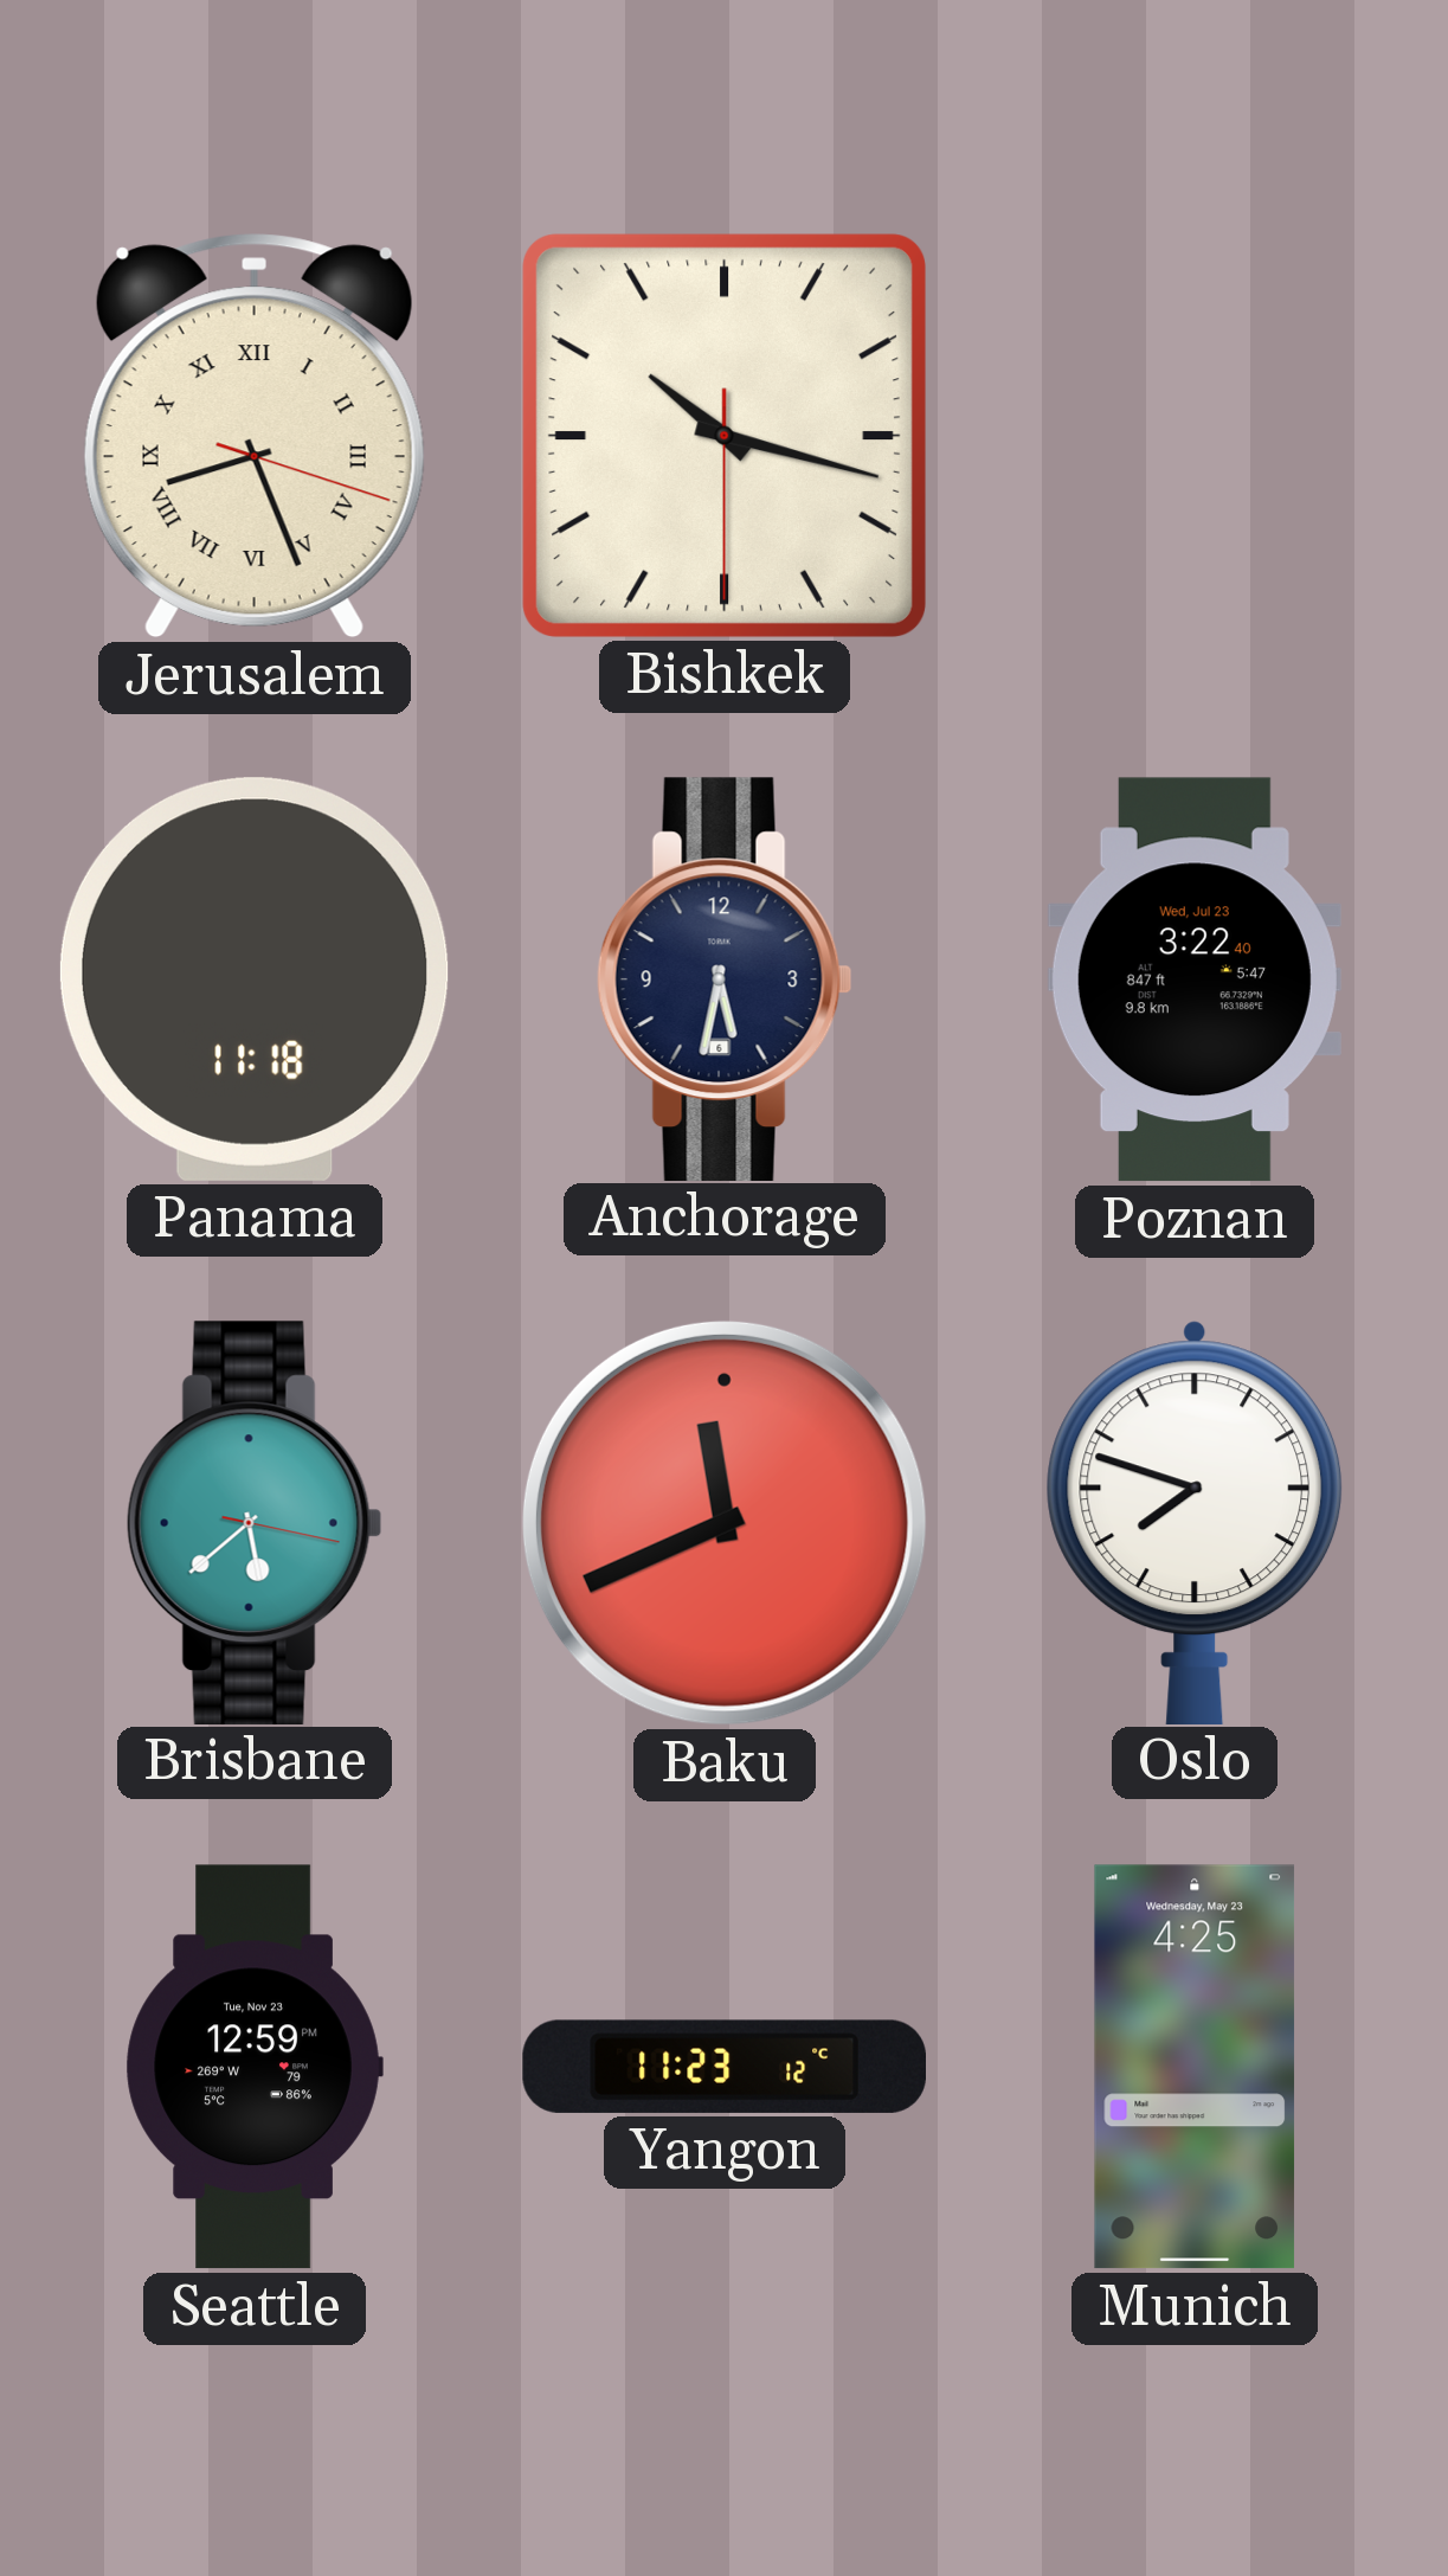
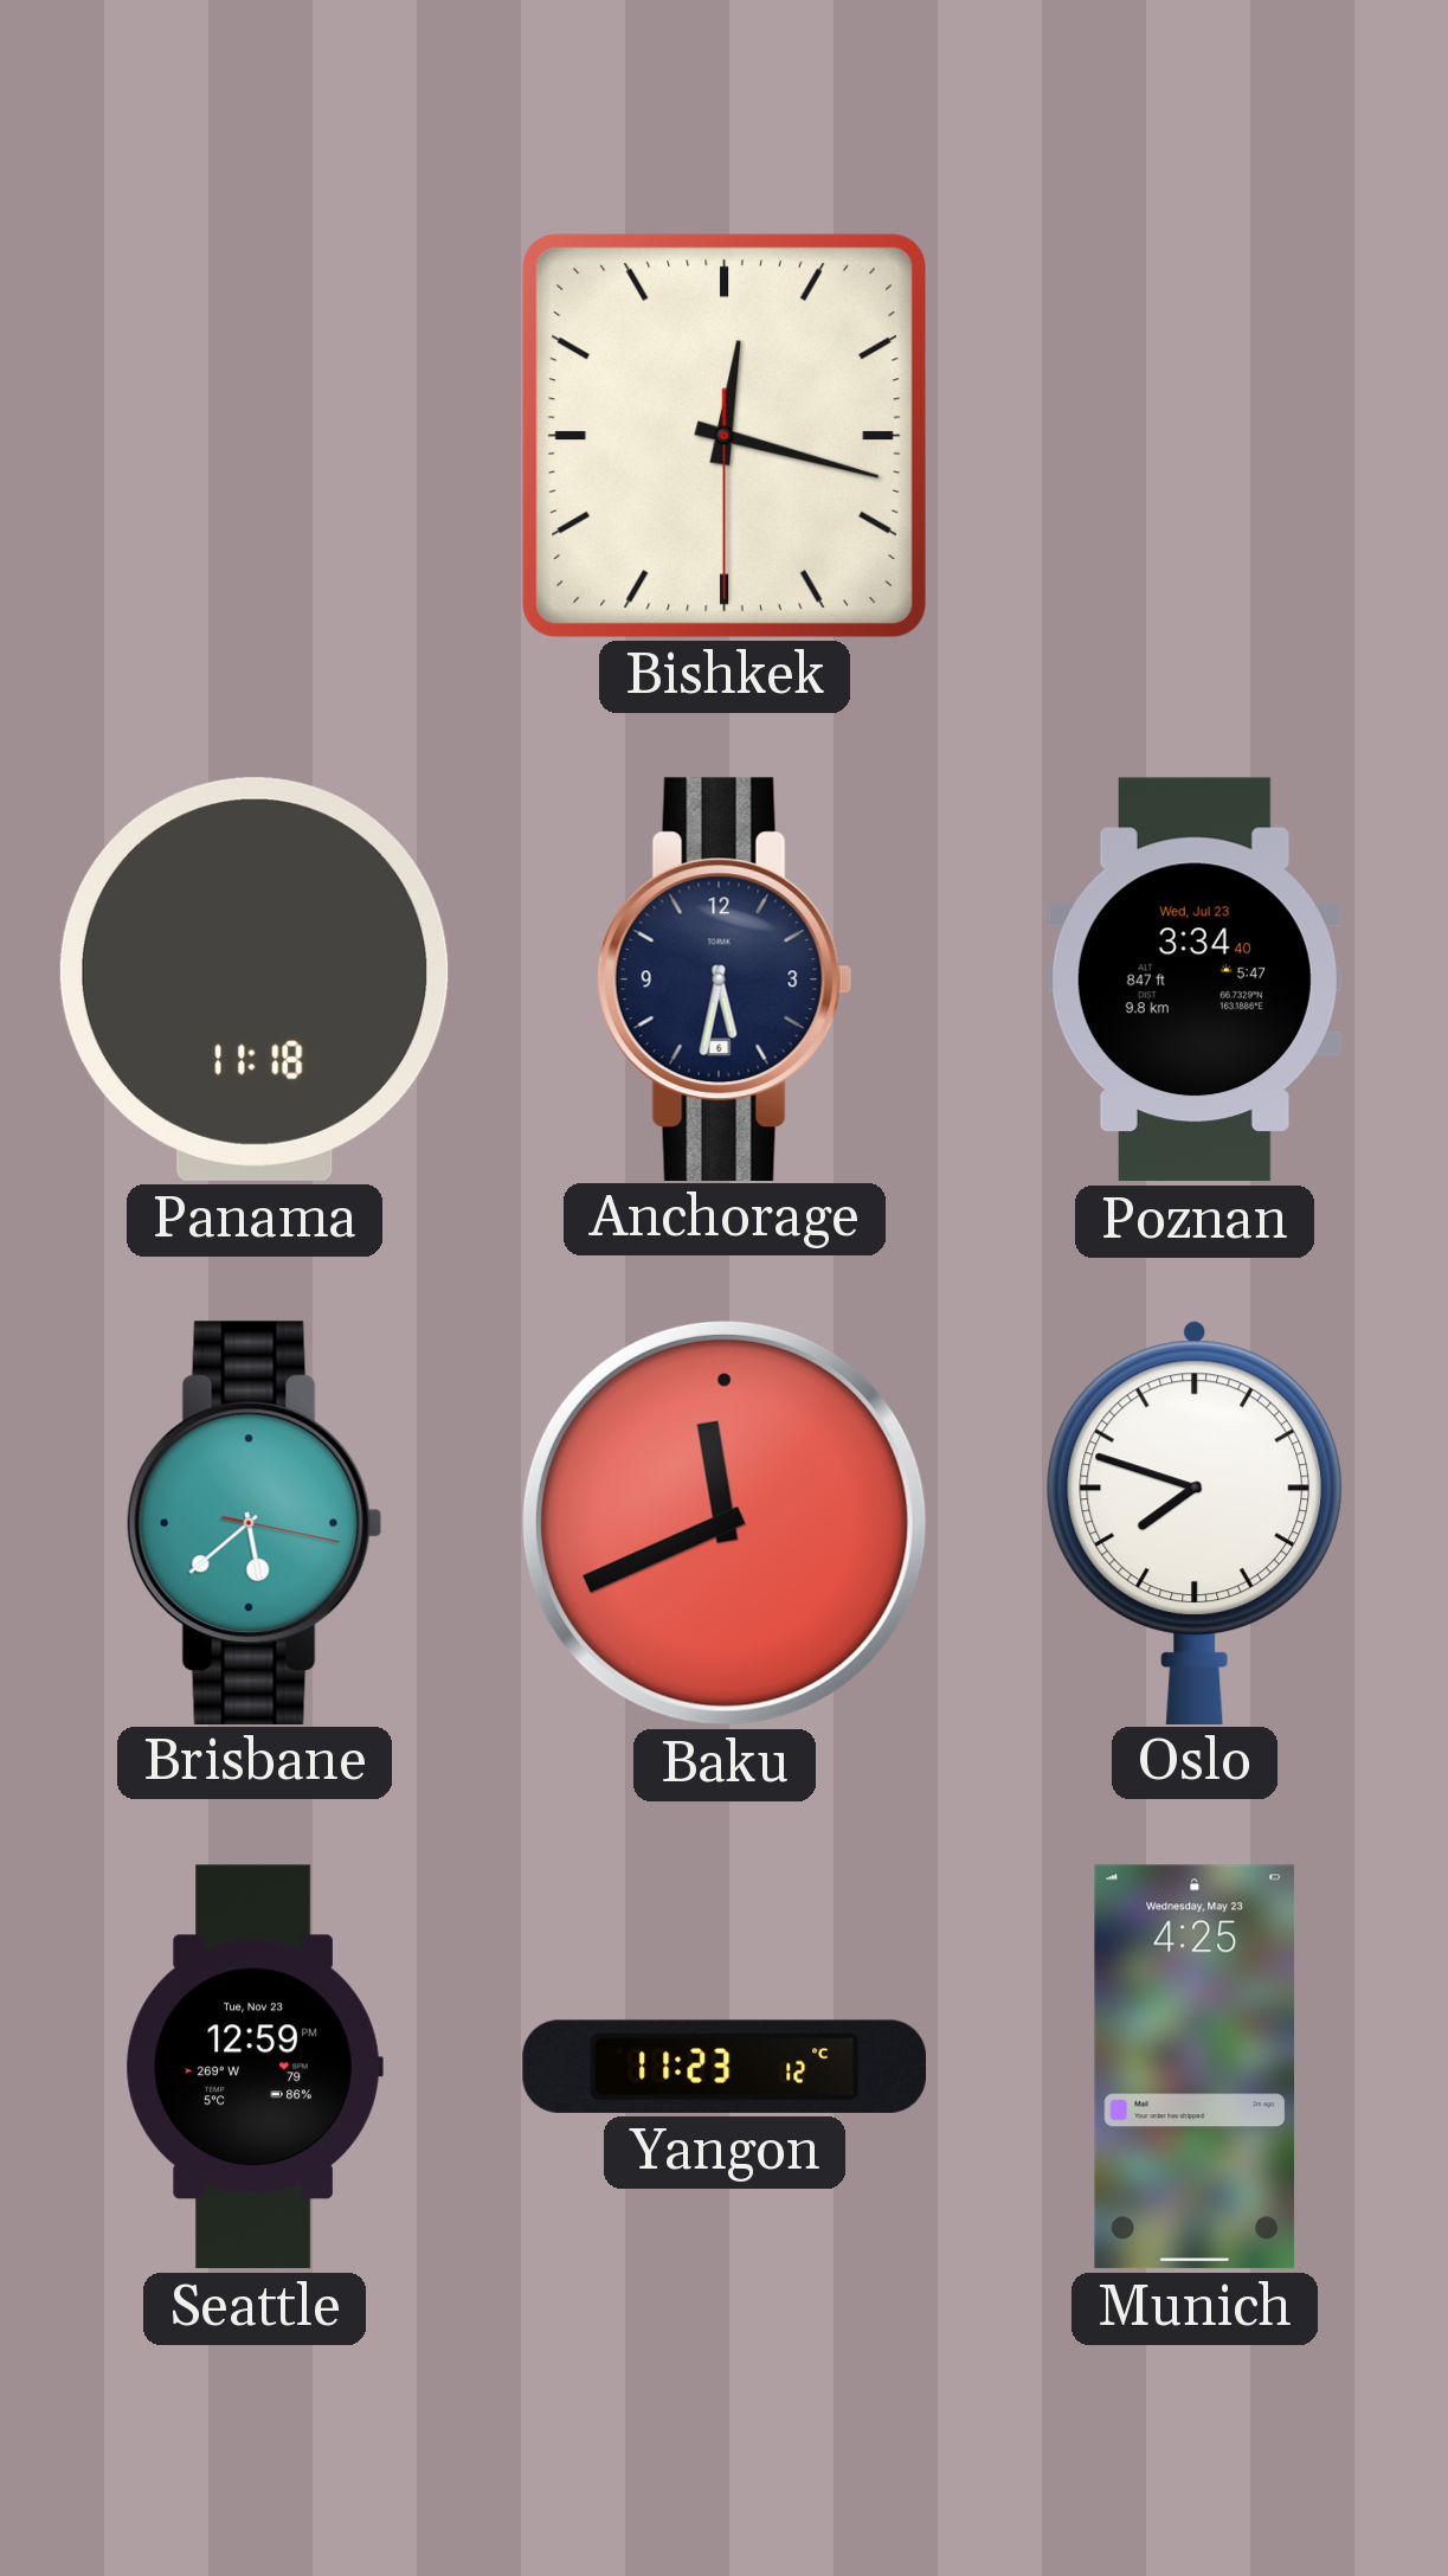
Jerusalem: 8:26 -> none
Bishkek: 10:17 -> 12:17
Poznan: 3:22 -> 3:34
